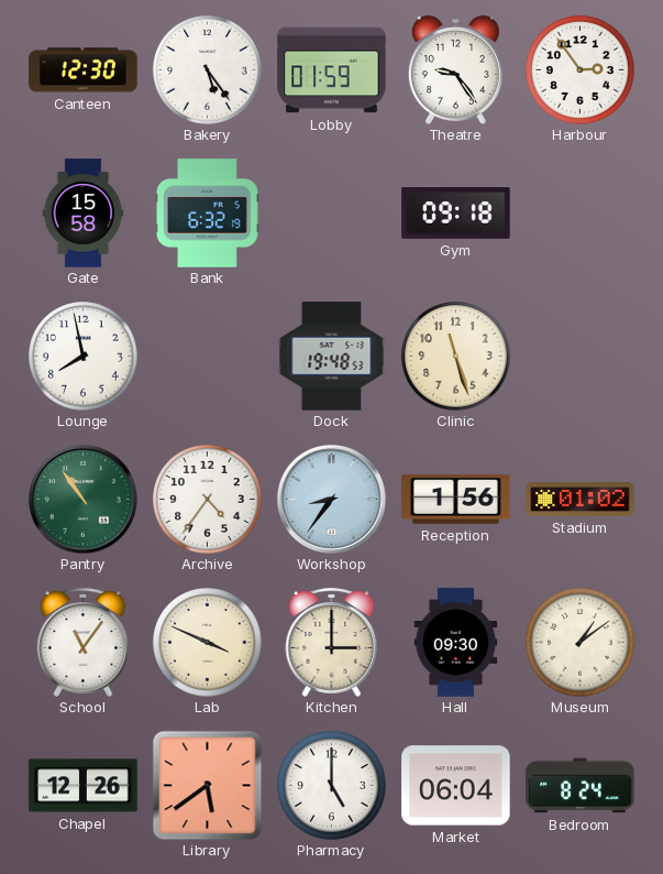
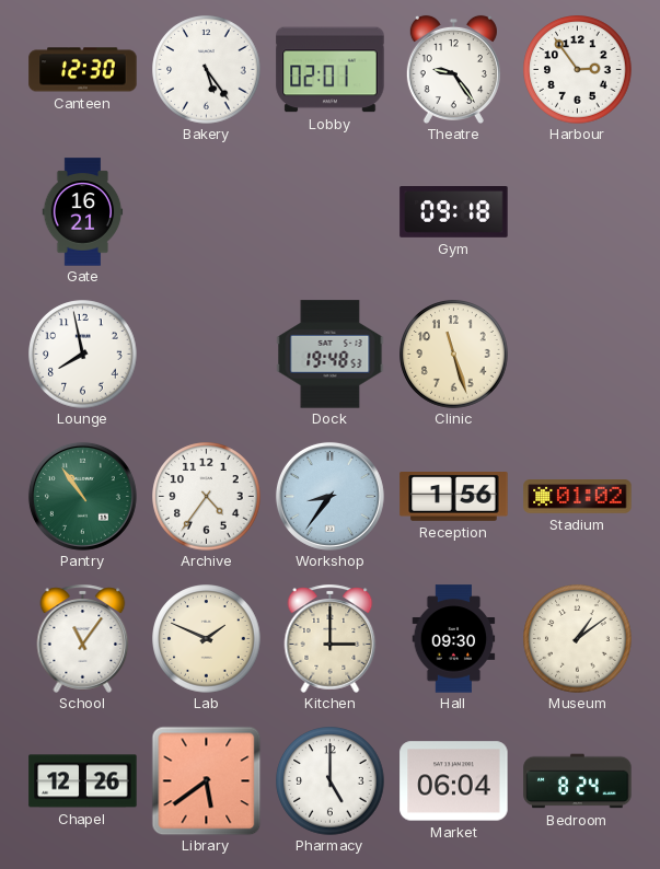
Lobby: 01:59 -> 02:01
Gate: 15:58 -> 16:21
Bank: 6:32 -> none
Lab: 3:49 -> 1:49
